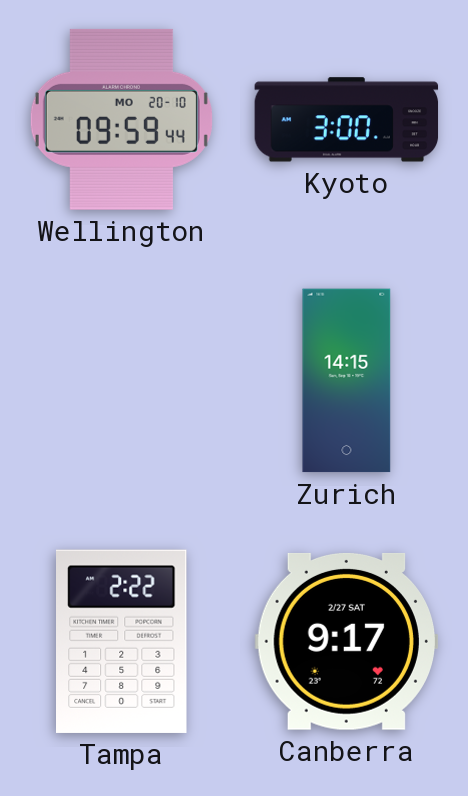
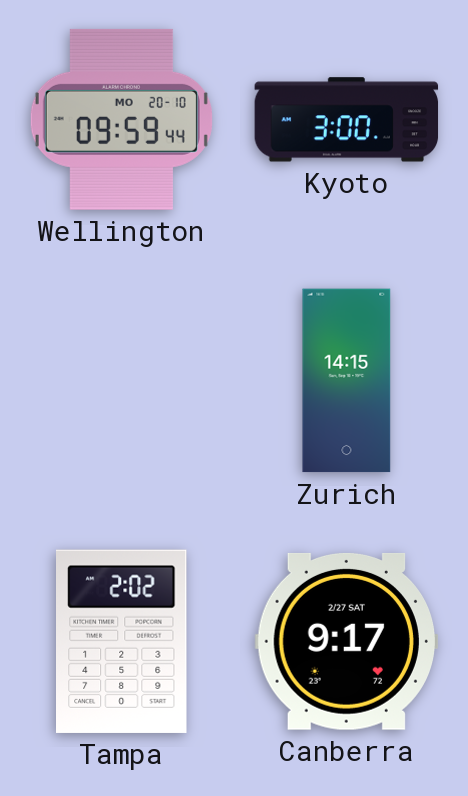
Tampa: 2:22 -> 2:02
